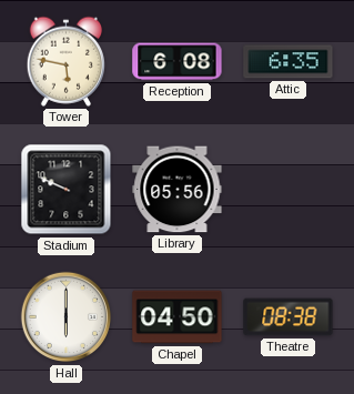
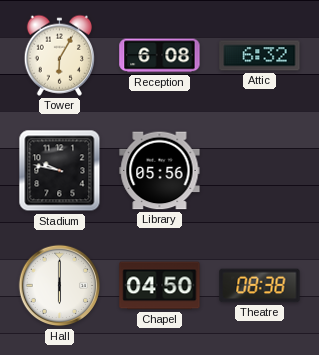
Tower: 5:47 -> 6:05
Attic: 6:35 -> 6:32
Stadium: 9:49 -> 9:47
